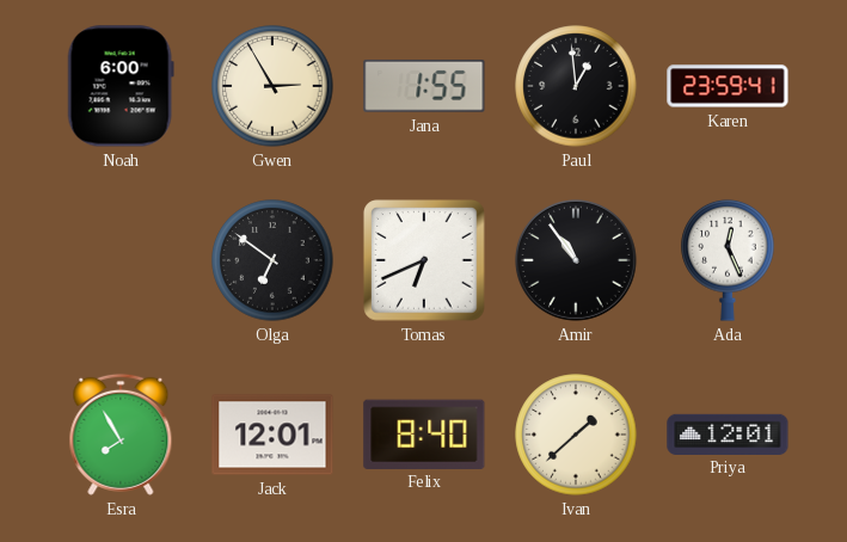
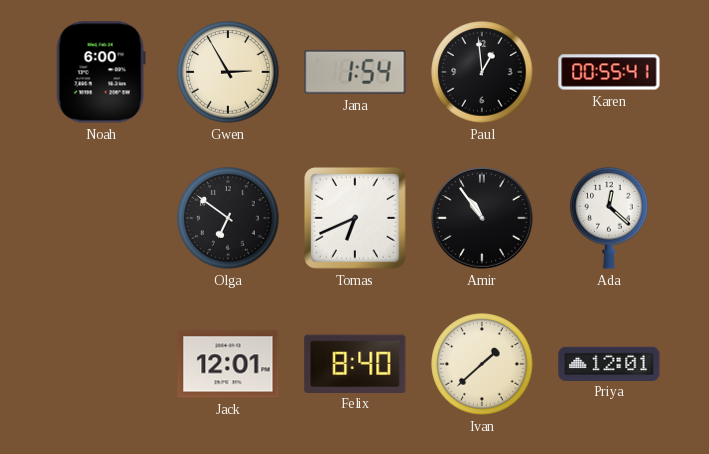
Jana: 1:55 -> 1:54
Karen: 23:59 -> 00:55
Ada: 12:26 -> 12:22
Esra: 7:55 -> none
